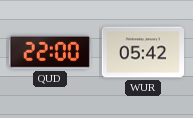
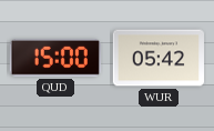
QUD: 22:00 -> 15:00
